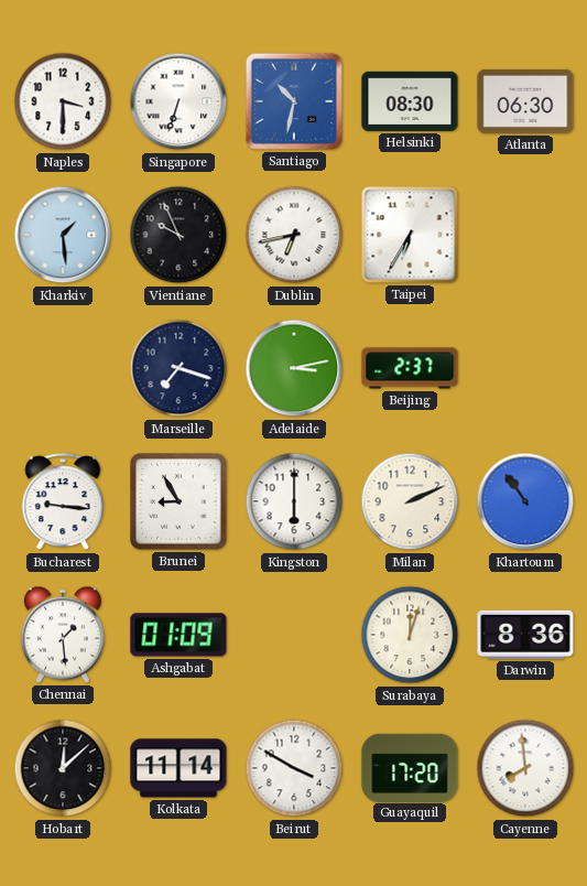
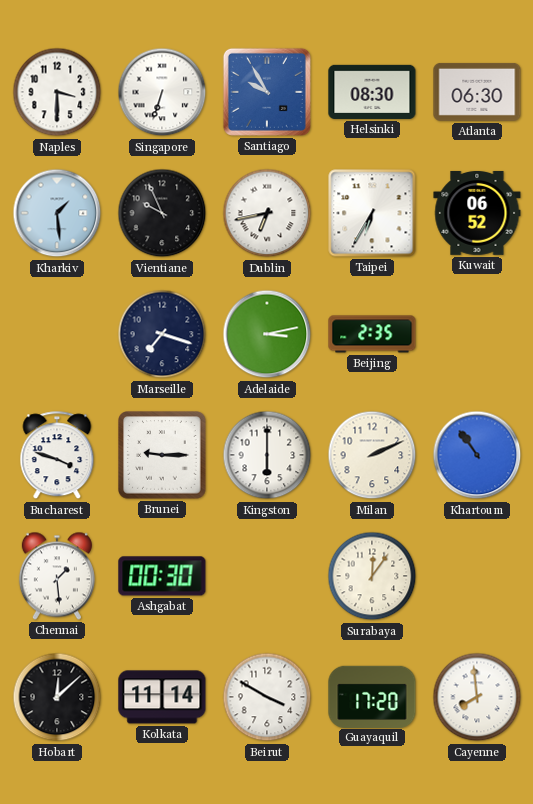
Santiago: 10:32 -> 9:55
Kuwait: none -> 06:52
Beijing: 2:37 -> 2:35
Bucharest: 9:16 -> 3:48
Brunei: 8:55 -> 9:15
Ashgabat: 01:09 -> 00:30
Surabaya: 12:03 -> 12:06
Darwin: 8:36 -> none
